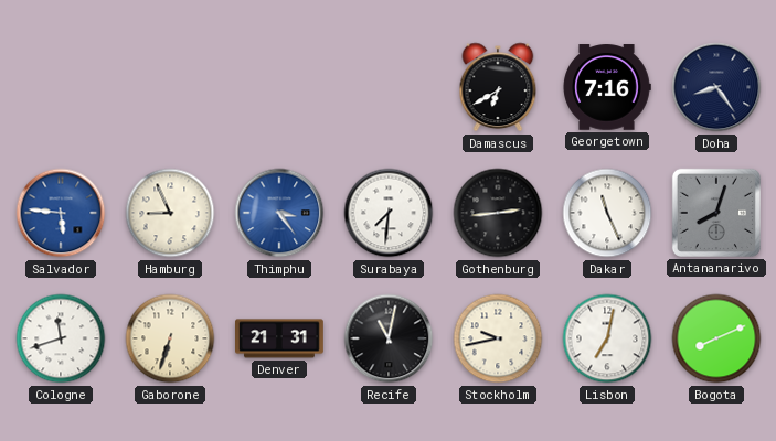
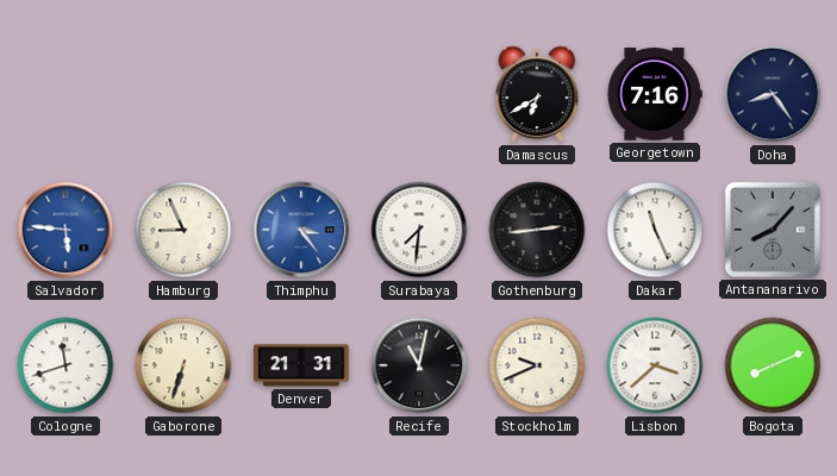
Antananarivo: 8:03 -> 8:07
Stockholm: 9:43 -> 9:41
Lisbon: 7:02 -> 3:38
